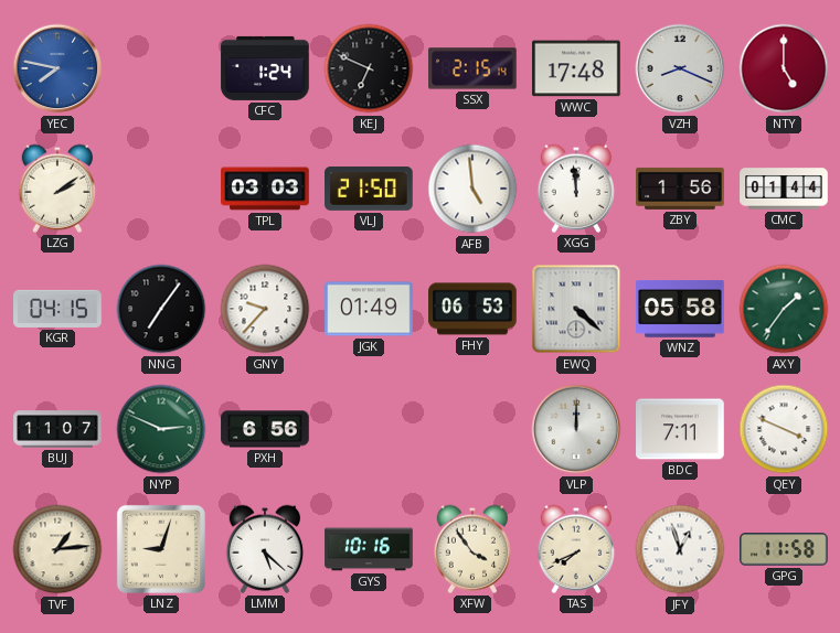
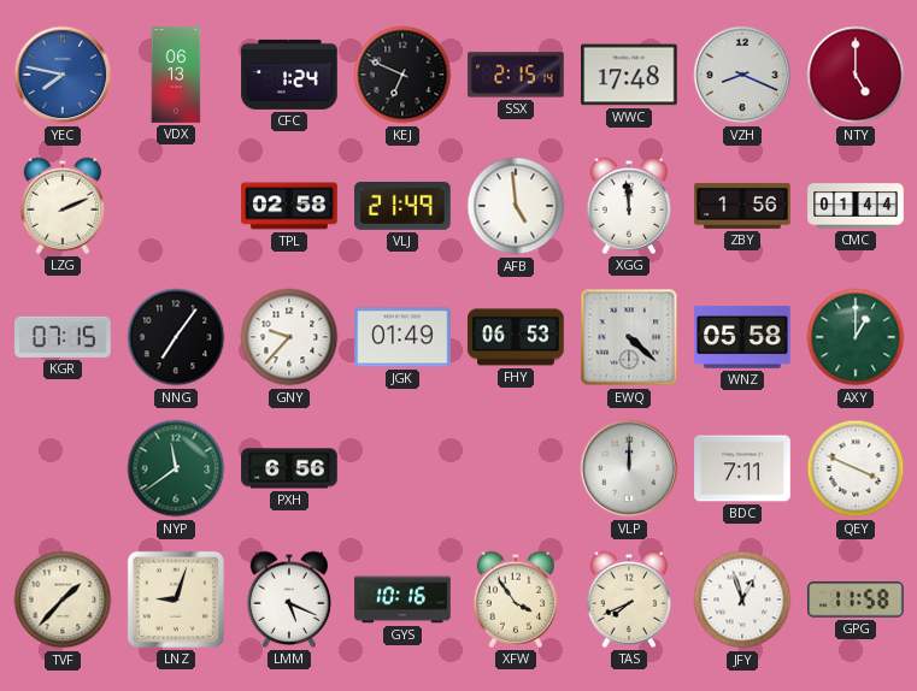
VDX: none -> 06:13
LZG: 2:09 -> 2:11
TPL: 03:03 -> 02:58
VLJ: 21:50 -> 21:49
KGR: 04:15 -> 07:15
AXY: 1:36 -> 1:00
BUJ: 11:07 -> none
NYP: 2:49 -> 11:39
TVF: 1:14 -> 1:37
LMM: 5:22 -> 5:19
